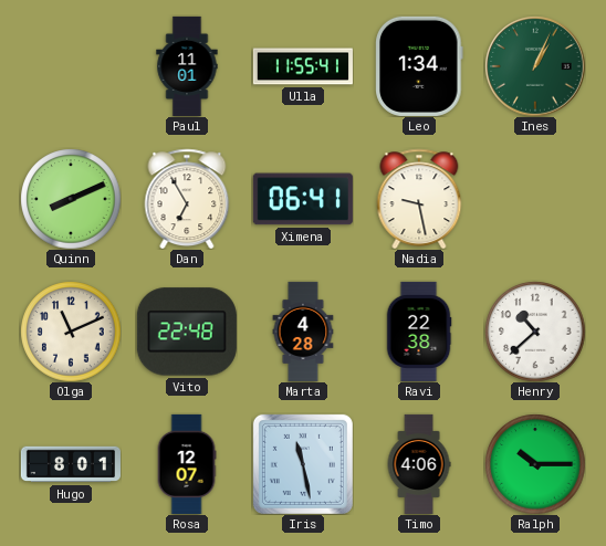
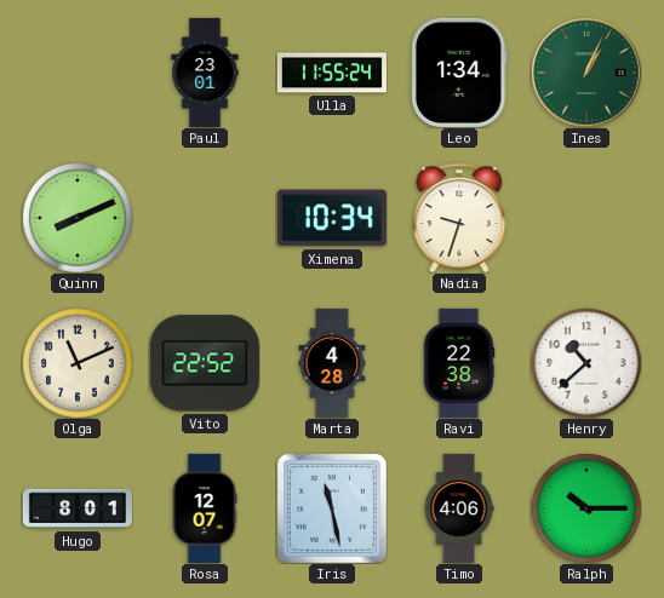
Paul: 11:01 -> 23:01
Ulla: 11:55:41 -> 11:55:24
Dan: 6:55 -> none
Ximena: 06:41 -> 10:34
Nadia: 9:28 -> 9:33
Vito: 22:48 -> 22:52
